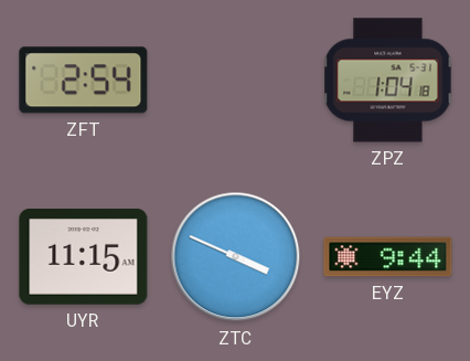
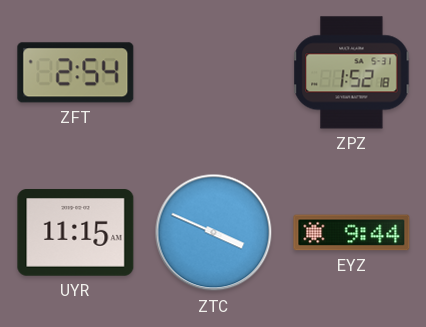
ZPZ: 1:04 -> 1:52
